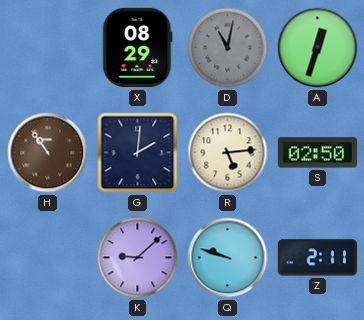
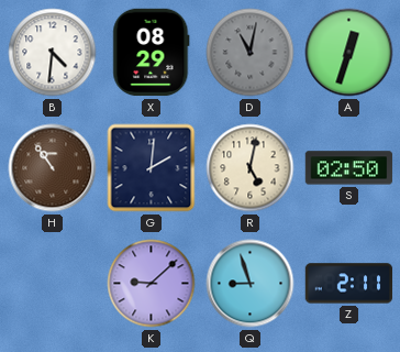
B: none -> 4:31
R: 5:14 -> 5:02
Q: 9:48 -> 8:57
